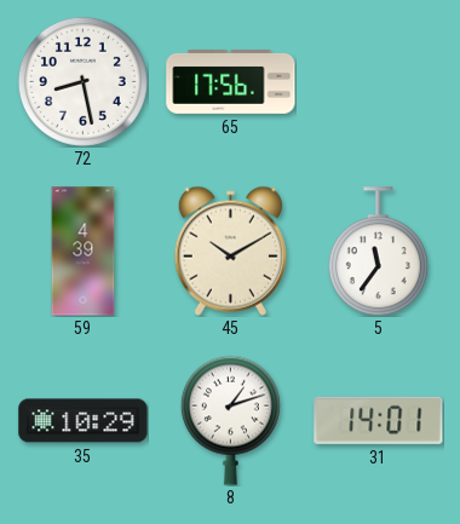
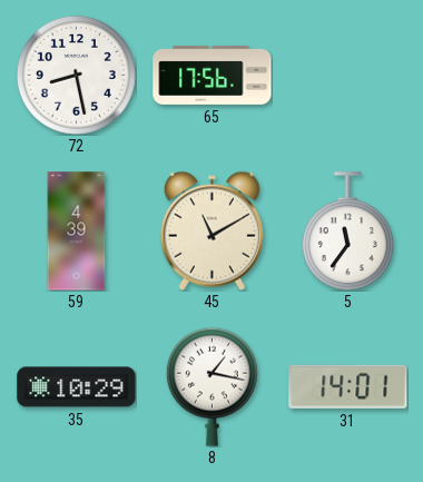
45: 10:10 -> 11:10
8: 1:12 -> 1:17
